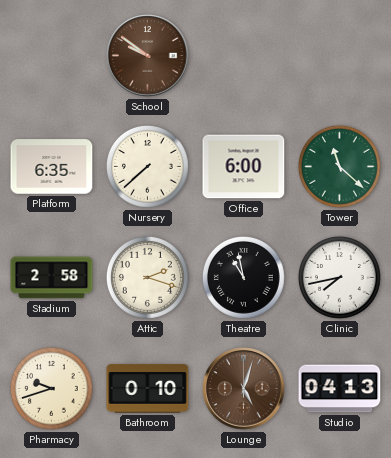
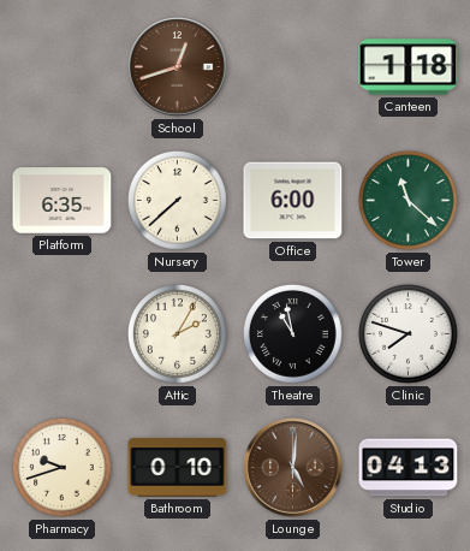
School: 9:51 -> 12:42
Canteen: none -> 1:18
Stadium: 2:58 -> none
Attic: 2:18 -> 2:05
Clinic: 7:43 -> 7:48
Lounge: 5:03 -> 5:01
